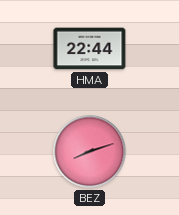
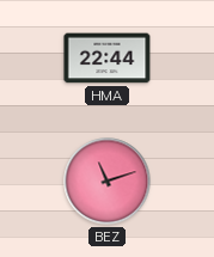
BEZ: 8:12 -> 11:12
